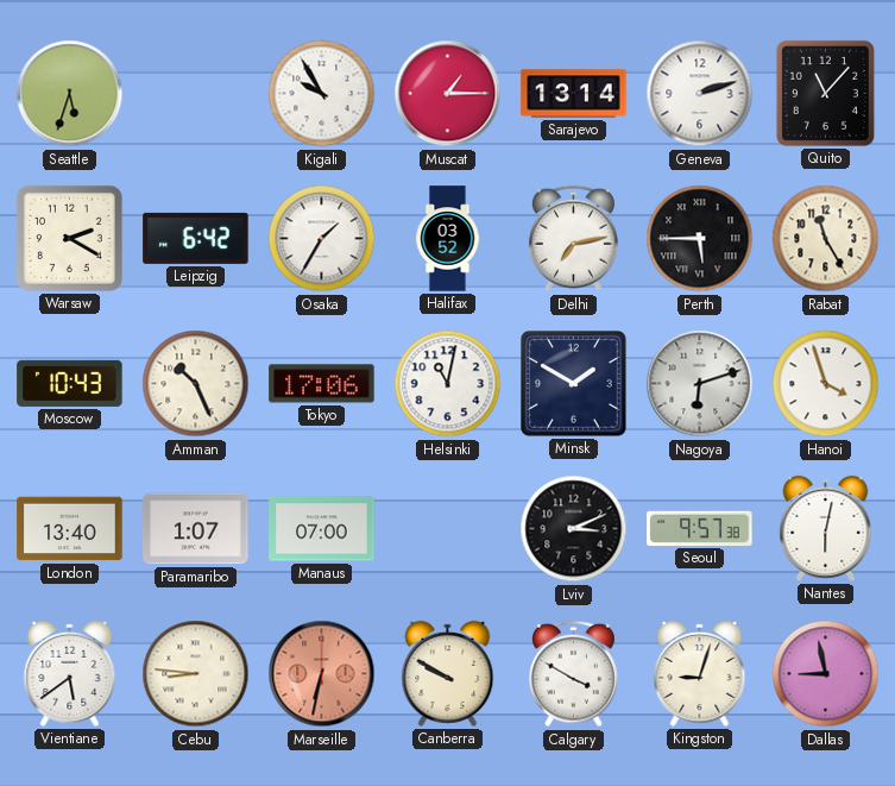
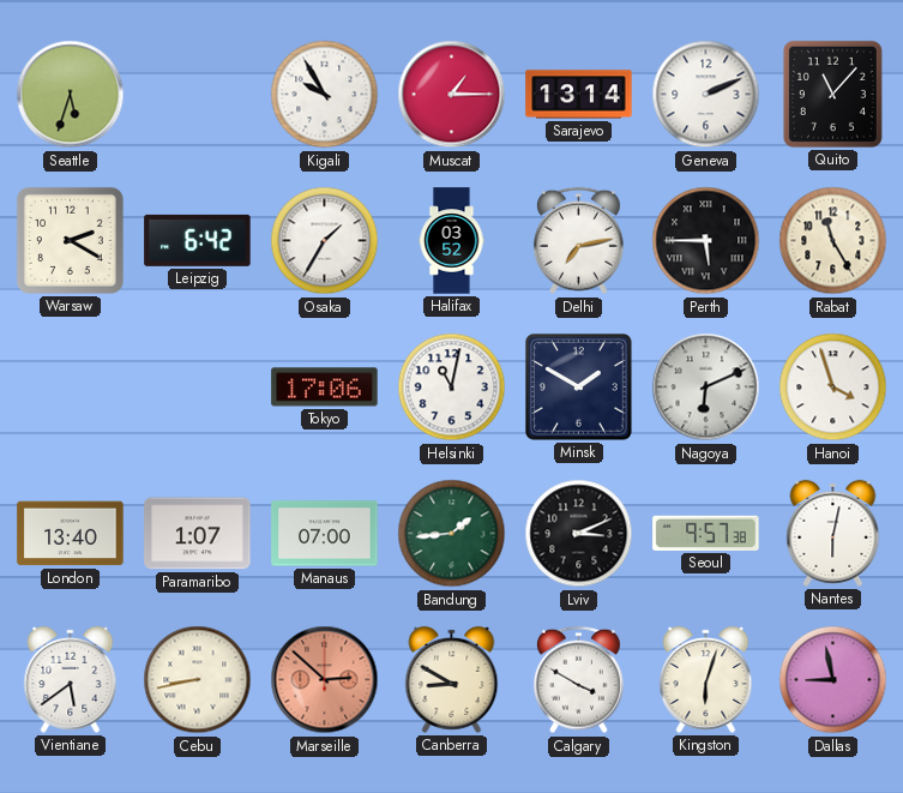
Geneva: 2:12 -> 2:11
Moscow: 10:43 -> none
Amman: 10:26 -> none
Nagoya: 6:12 -> 6:11
Bandung: none -> 1:44
Cebu: 8:46 -> 8:43
Marseille: 6:32 -> 2:52
Canberra: 9:50 -> 8:50
Kingston: 9:03 -> 6:03
